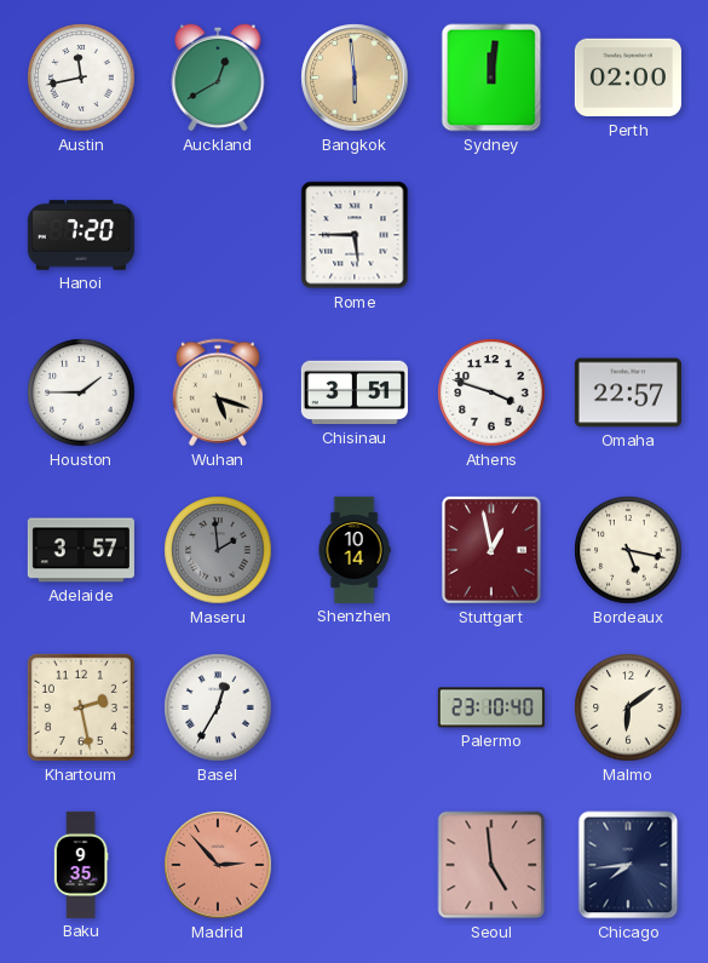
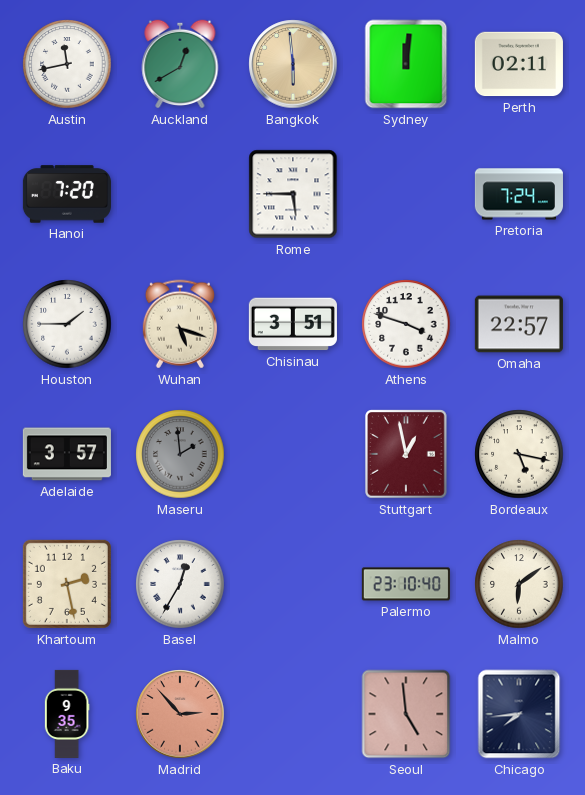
Perth: 02:00 -> 02:11
Pretoria: none -> 7:24
Shenzhen: 10:14 -> none
